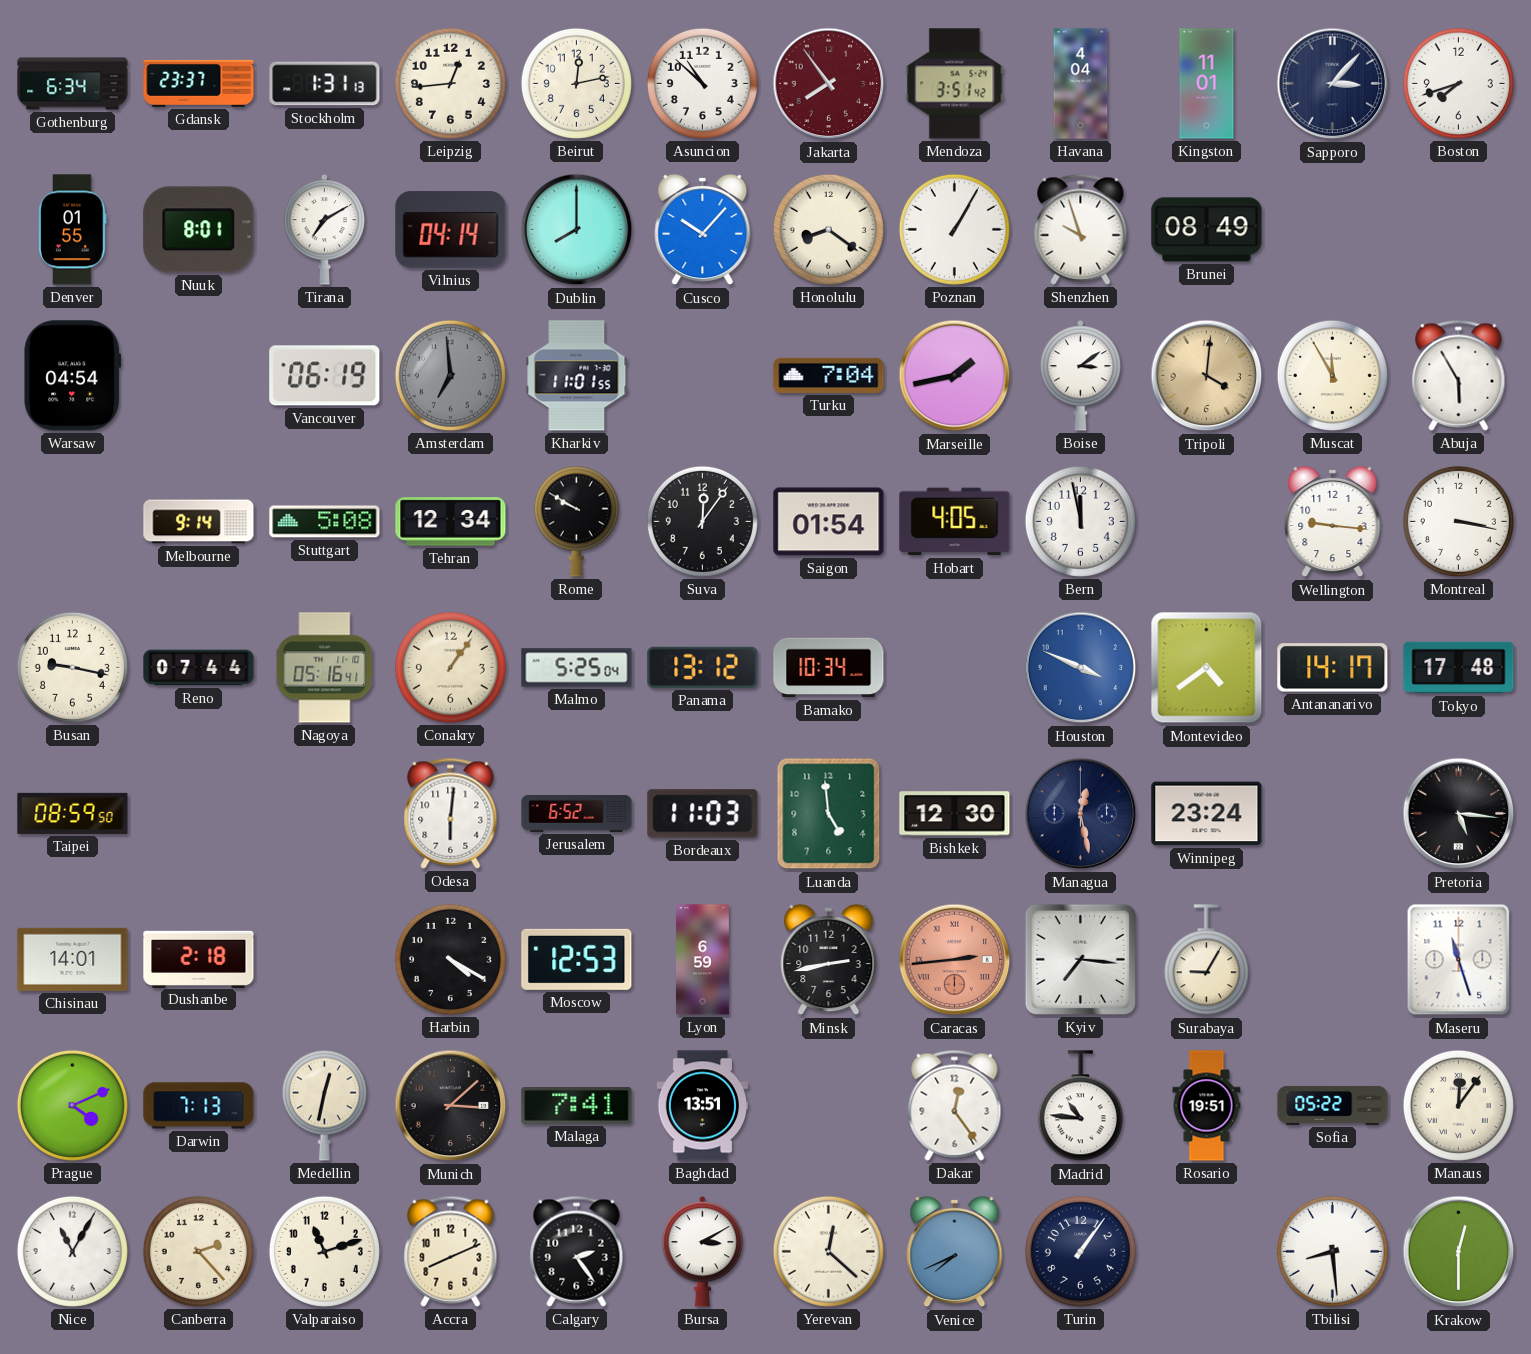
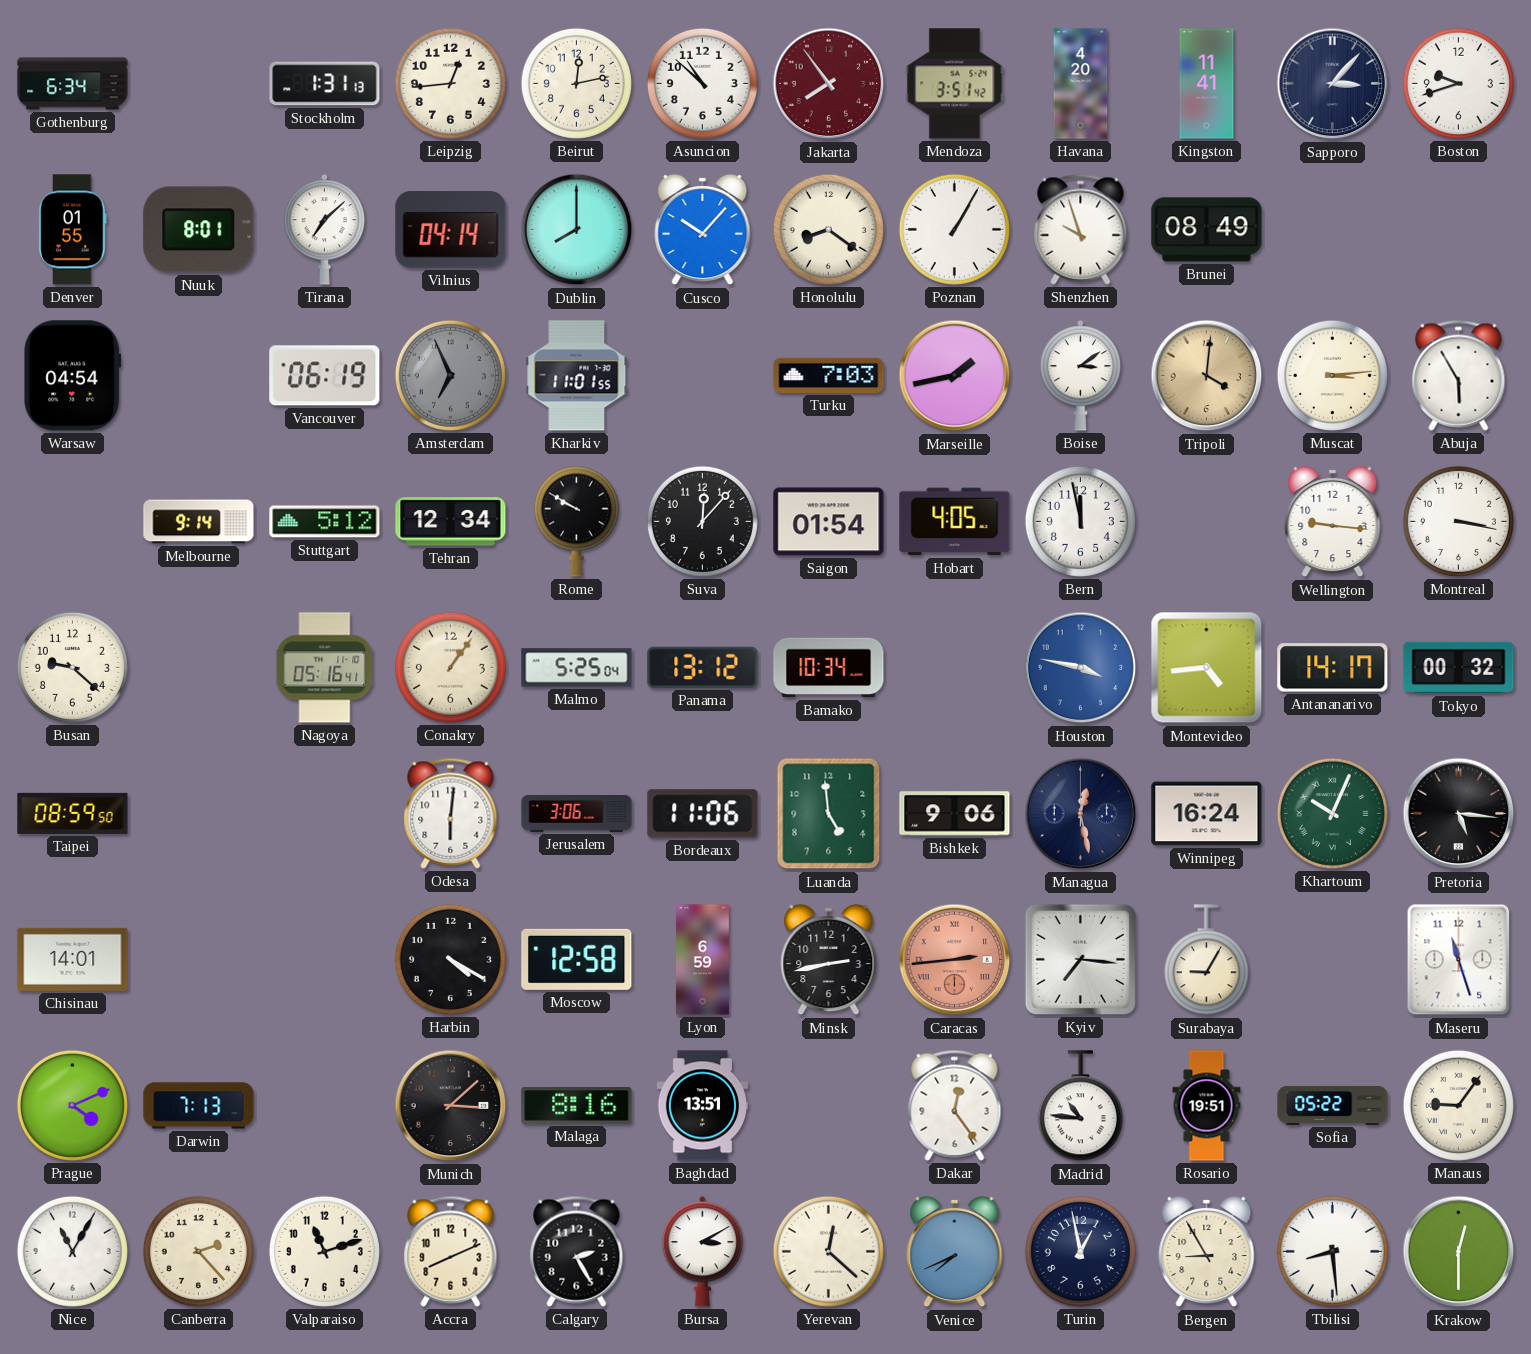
Gdansk: 23:37 -> none
Havana: 4:04 -> 4:20
Kingston: 11:01 -> 11:41
Boston: 7:42 -> 9:42
Tirana: 7:10 -> 7:08
Amsterdam: 6:59 -> 6:56
Turku: 7:04 -> 7:03
Muscat: 11:55 -> 3:14
Stuttgart: 5:08 -> 5:12
Suva: 12:06 -> 12:07
Busan: 9:17 -> 9:22
Reno: 07:44 -> none
Houston: 3:49 -> 3:47
Montevideo: 4:39 -> 4:44
Tokyo: 17:48 -> 00:32
Jerusalem: 6:52 -> 3:06
Bordeaux: 11:03 -> 11:06
Bishkek: 12:30 -> 9:06
Winnipeg: 23:24 -> 16:24
Khartoum: none -> 10:04
Dushanbe: 2:18 -> none
Moscow: 12:53 -> 12:58
Medellin: 12:32 -> none
Malaga: 7:41 -> 8:16
Manaus: 12:06 -> 9:06
Calgary: 2:24 -> 2:25
Turin: 1:06 -> 12:58
Bergen: none -> 8:55
